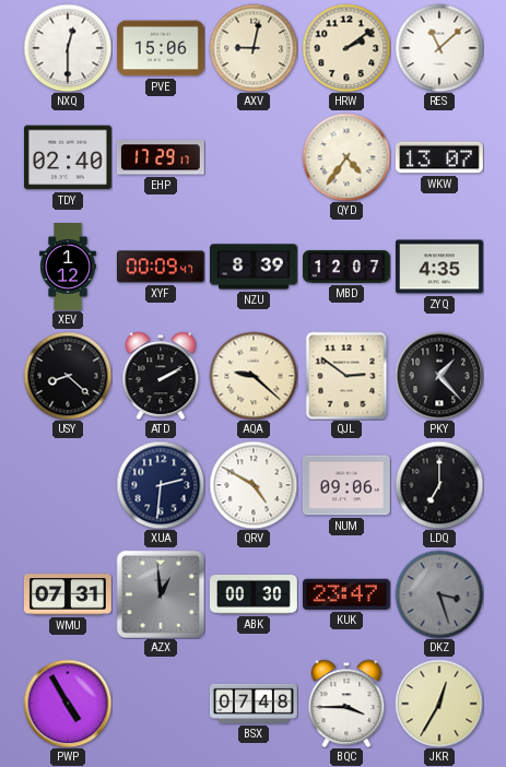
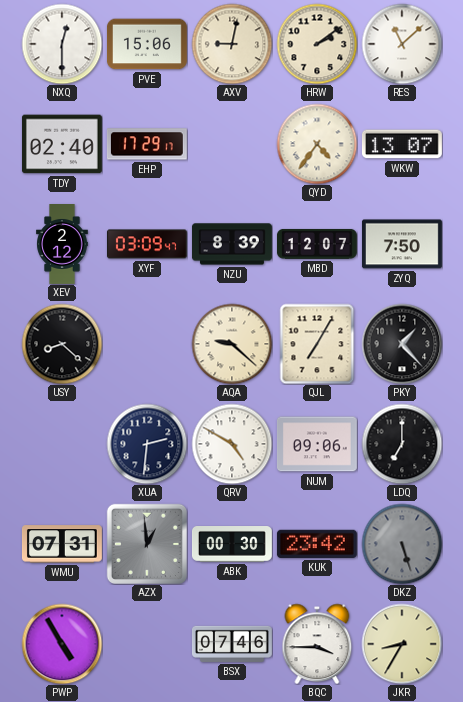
XEV: 1:12 -> 2:12
XYF: 00:09 -> 03:09
ZYQ: 4:35 -> 7:50
ATD: 2:10 -> none
QJL: 2:51 -> 7:05
KUK: 23:47 -> 23:42
DKZ: 3:27 -> 5:27
BSX: 07:48 -> 07:46
JKR: 12:35 -> 8:35
